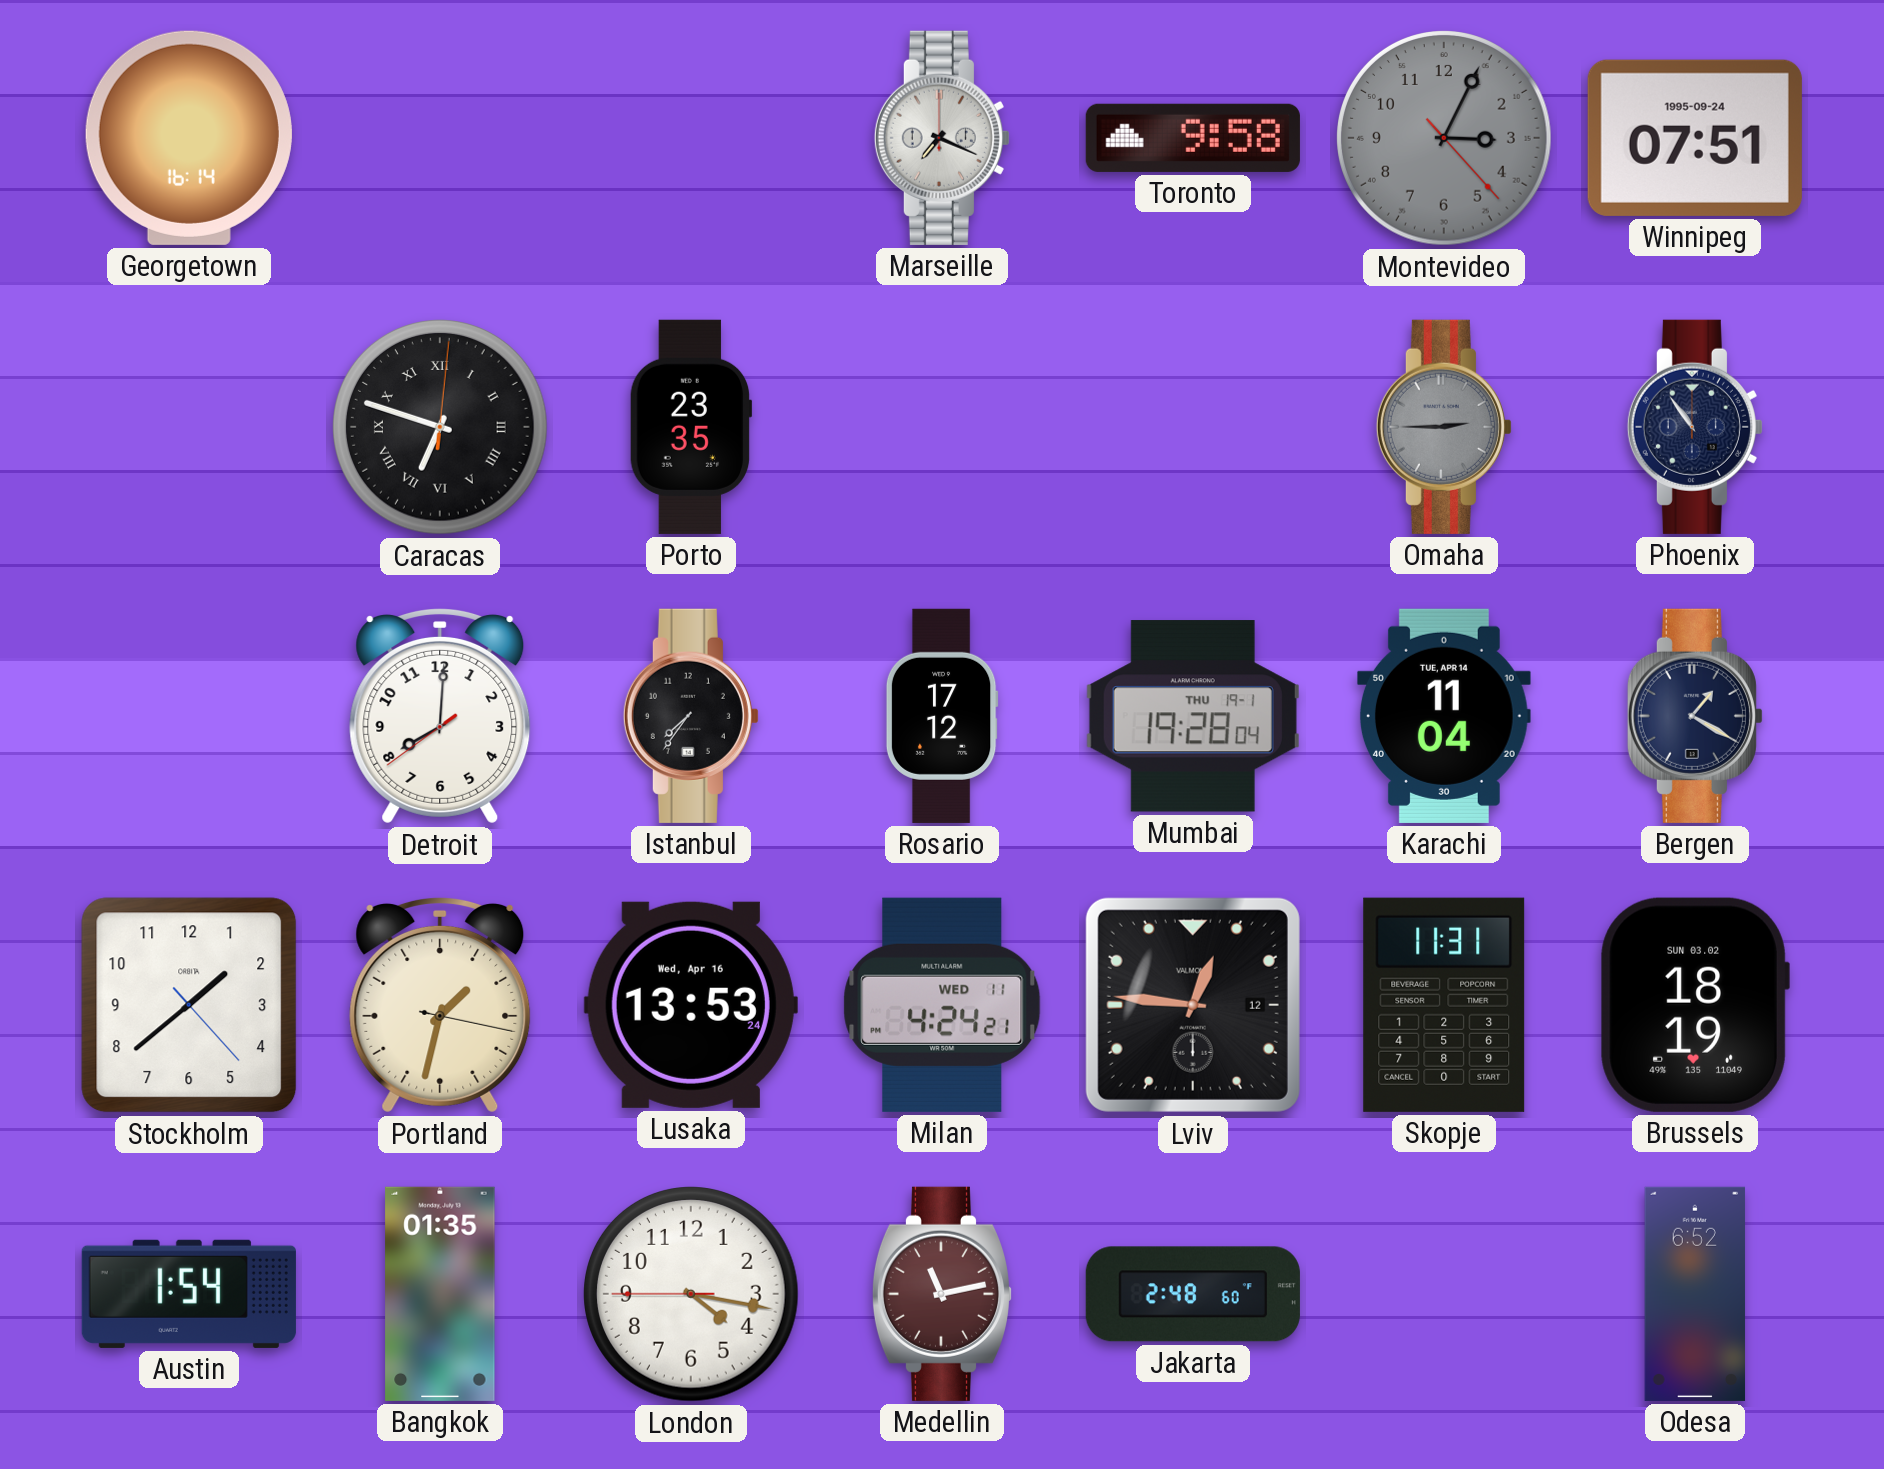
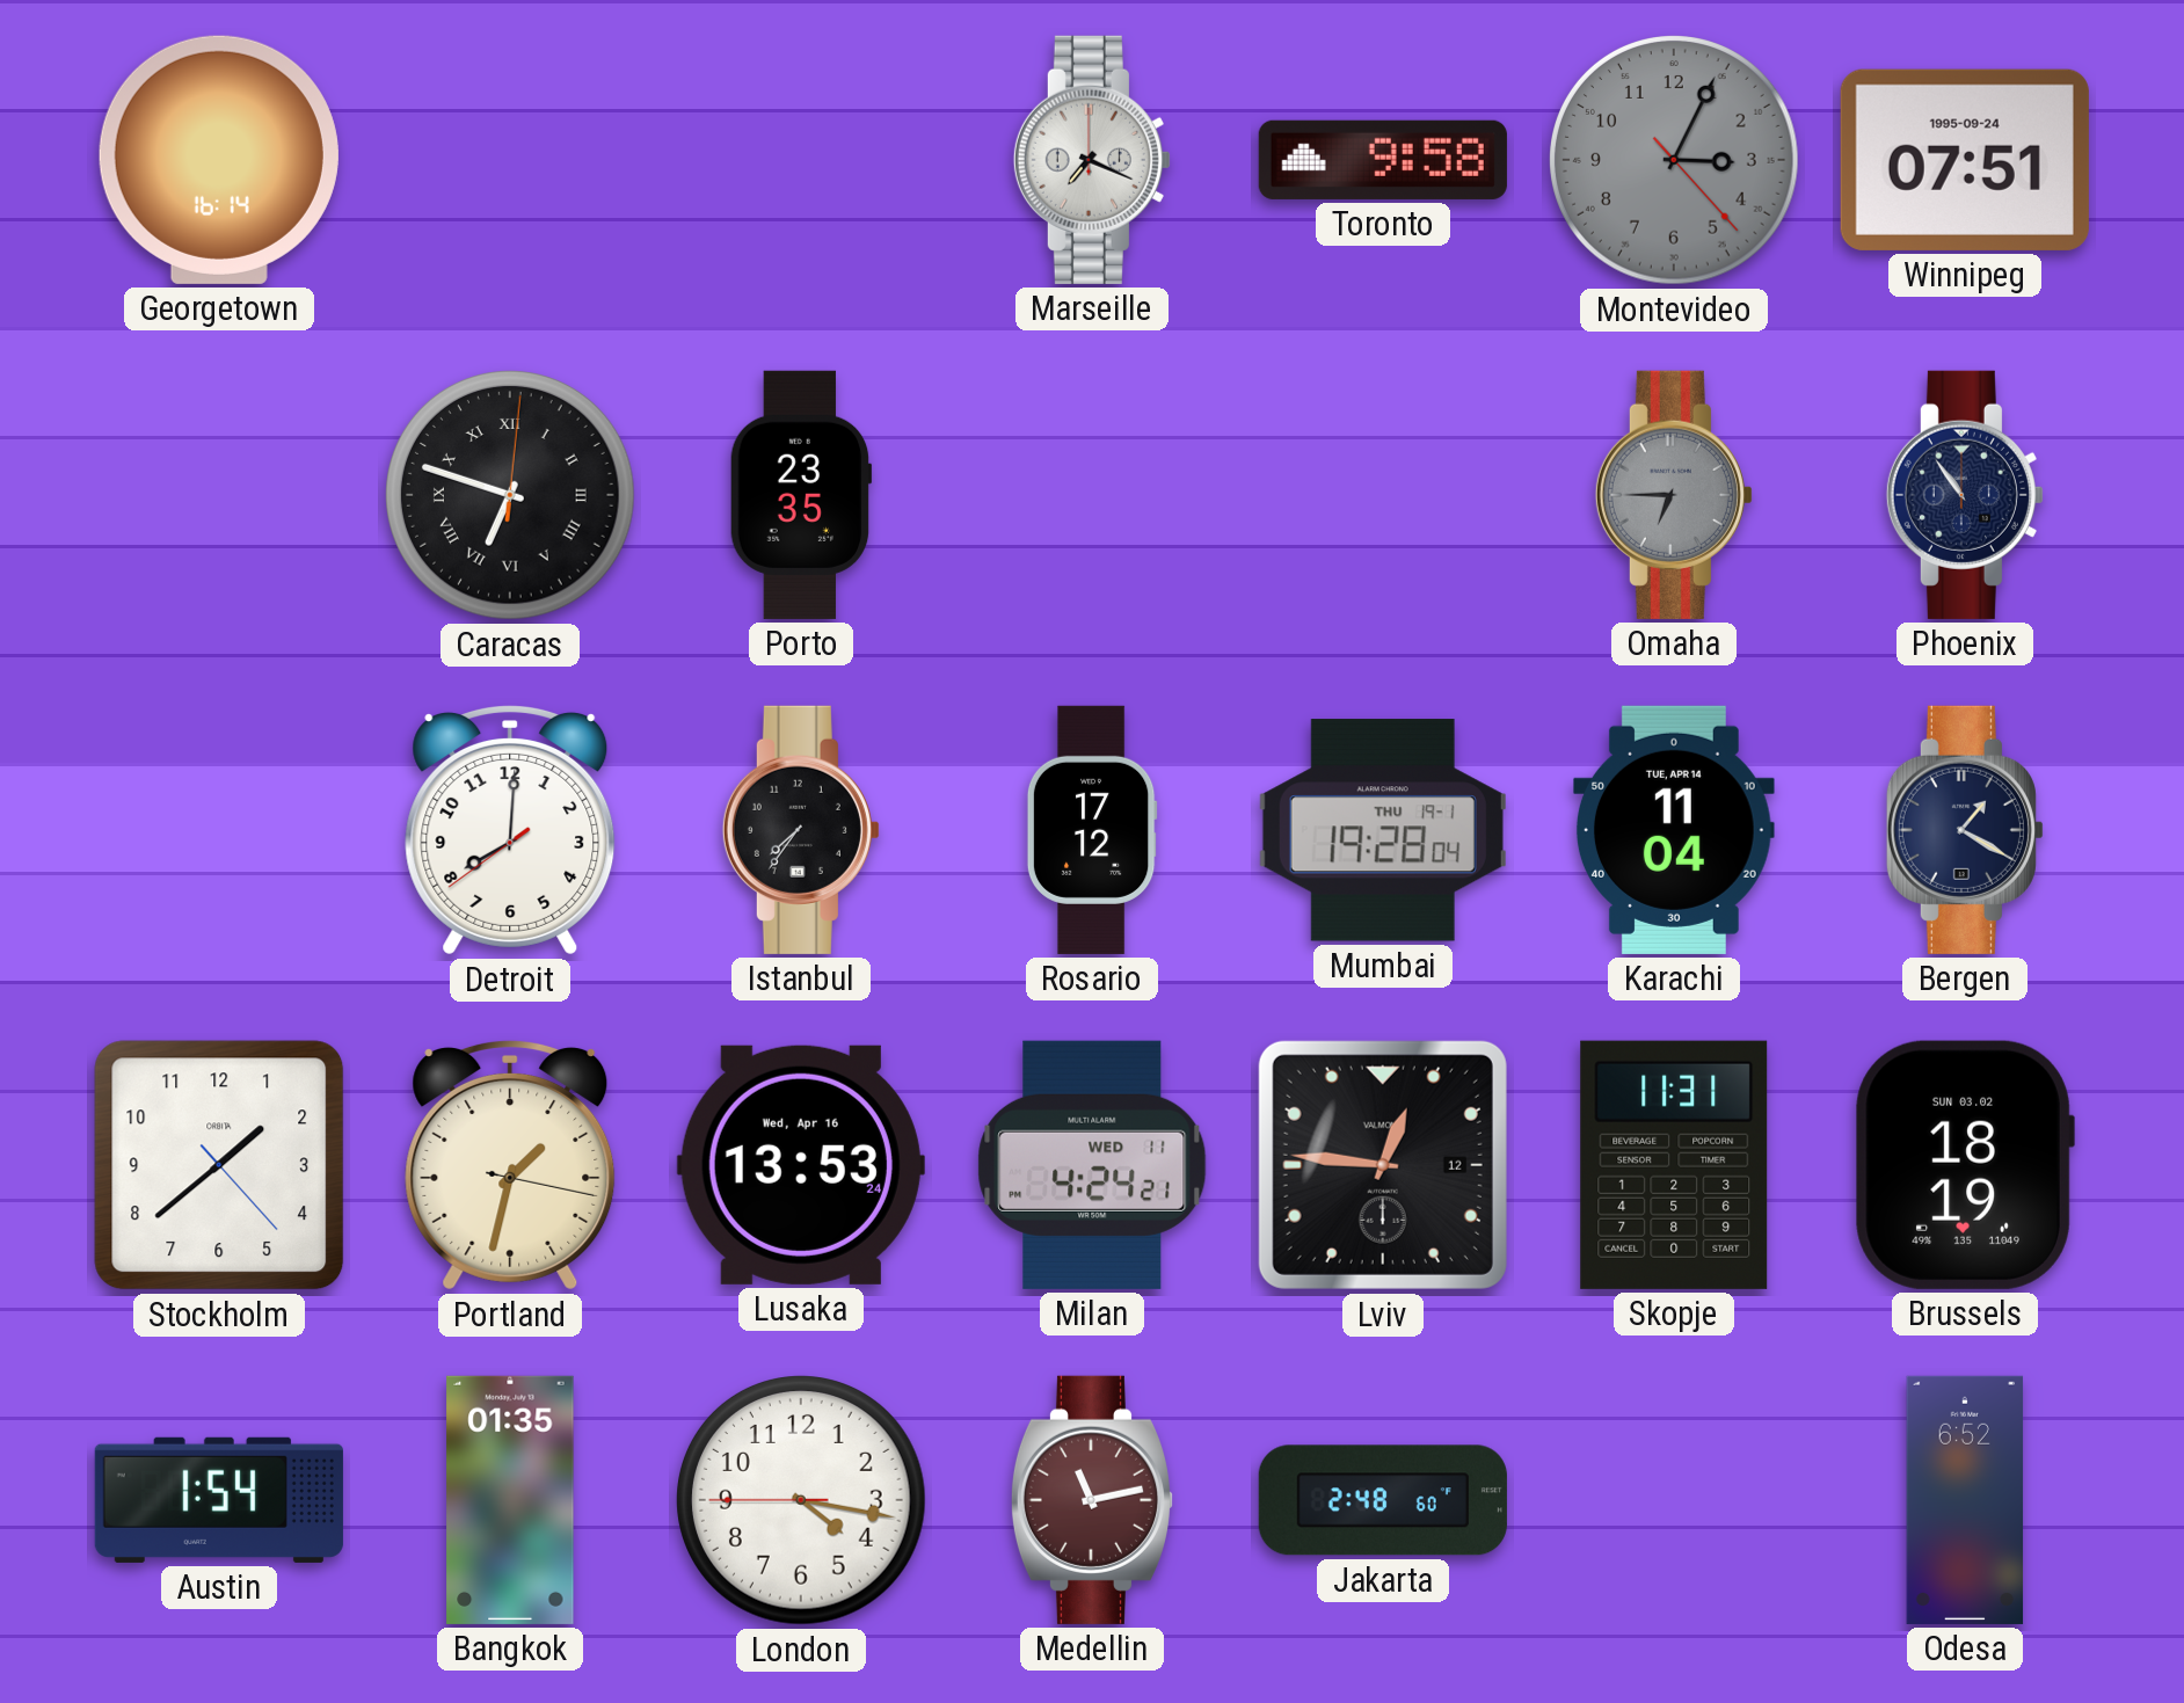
Omaha: 2:45 -> 6:45
